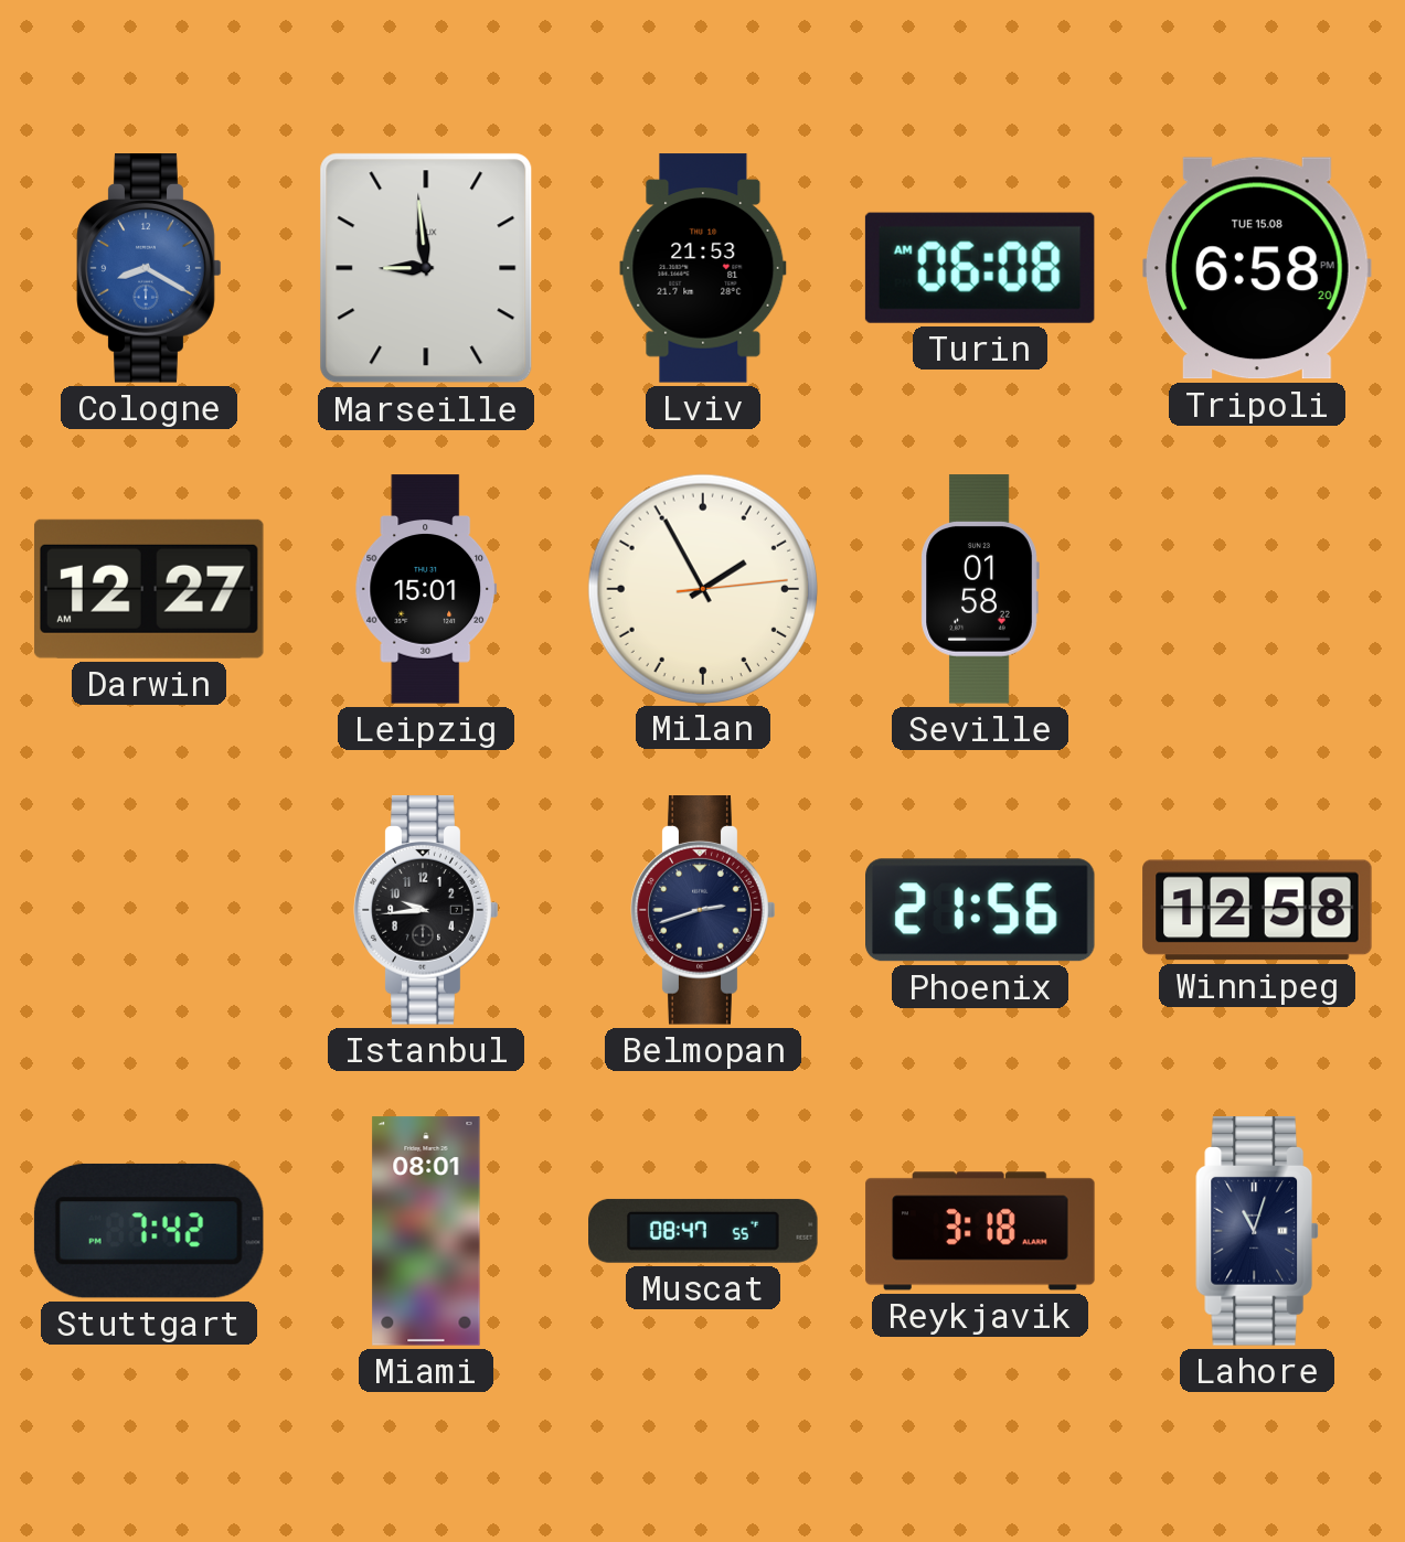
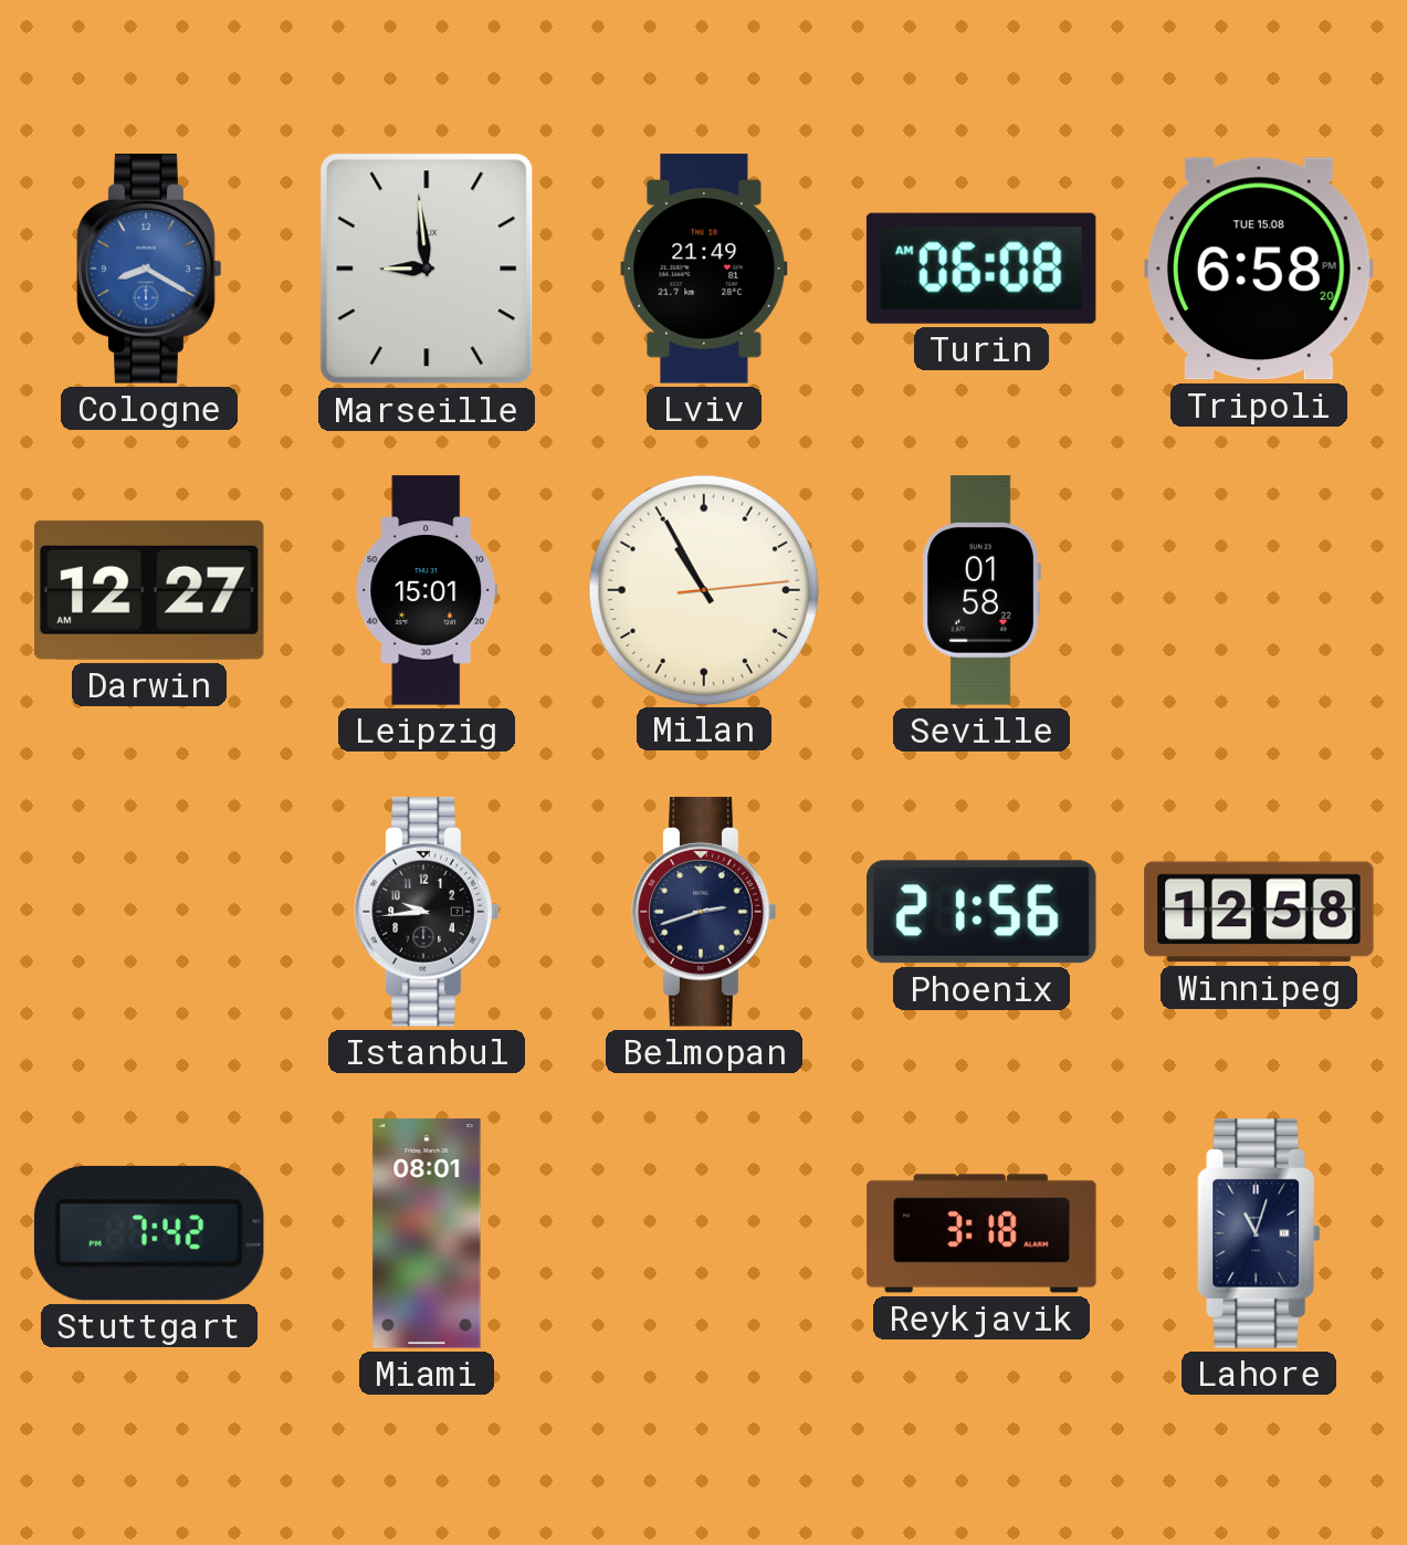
Lviv: 21:53 -> 21:49
Milan: 1:55 -> 10:55
Muscat: 08:47 -> none
